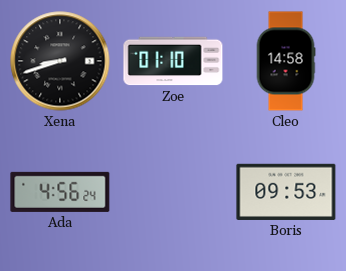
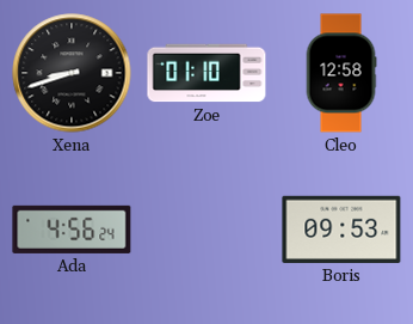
Cleo: 14:58 -> 12:58
